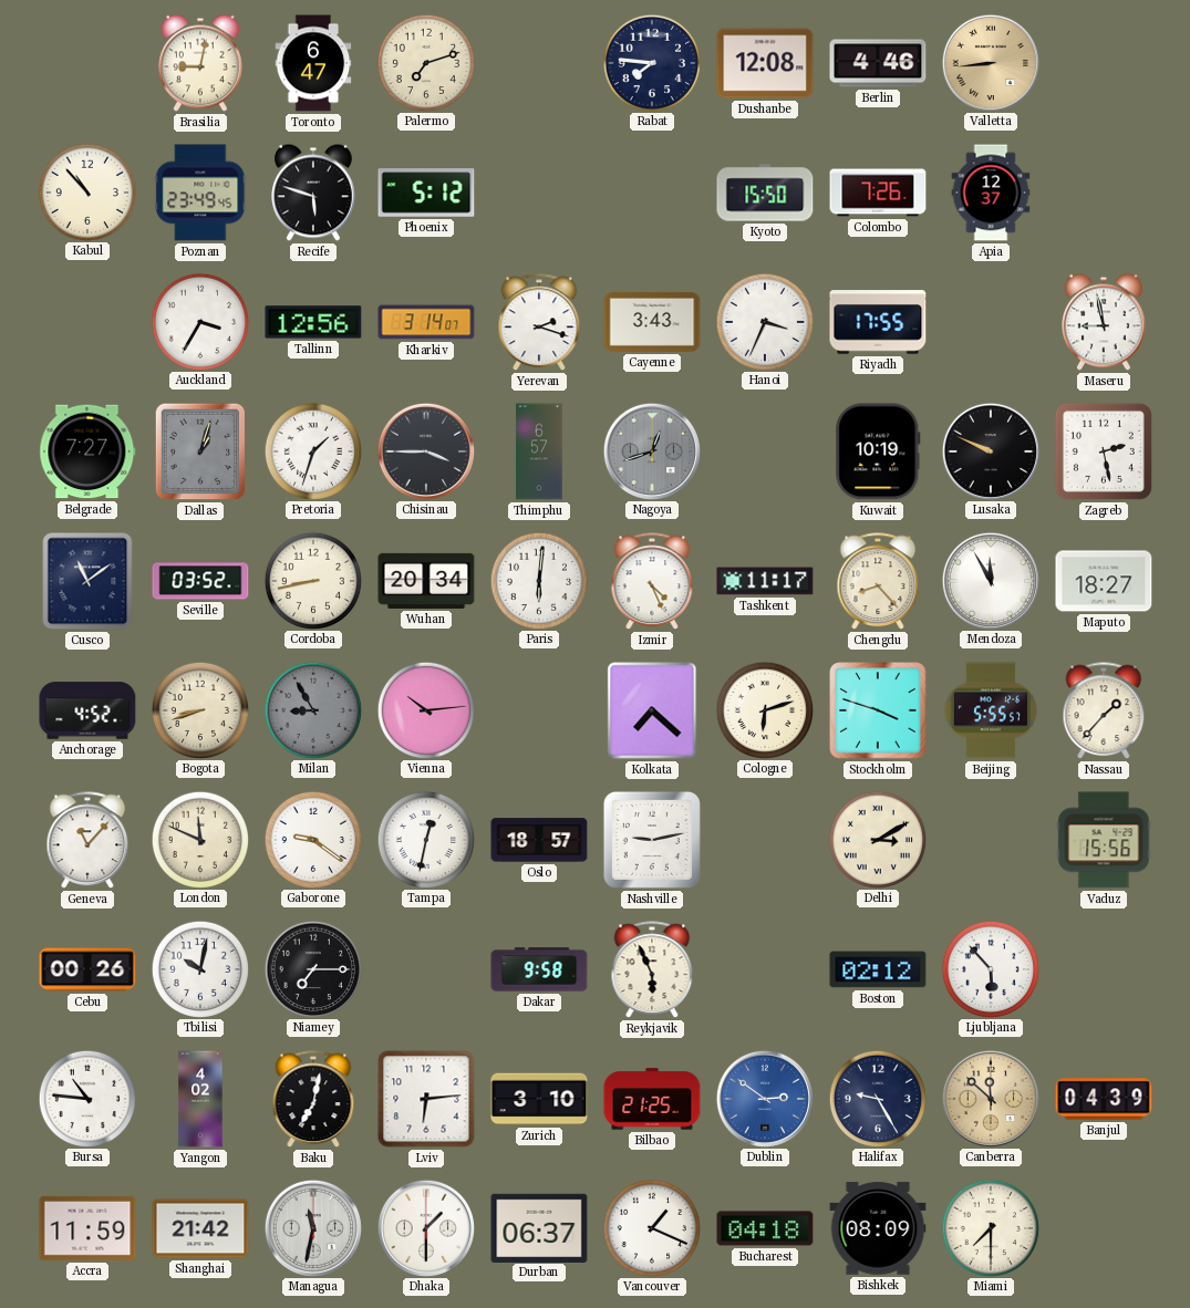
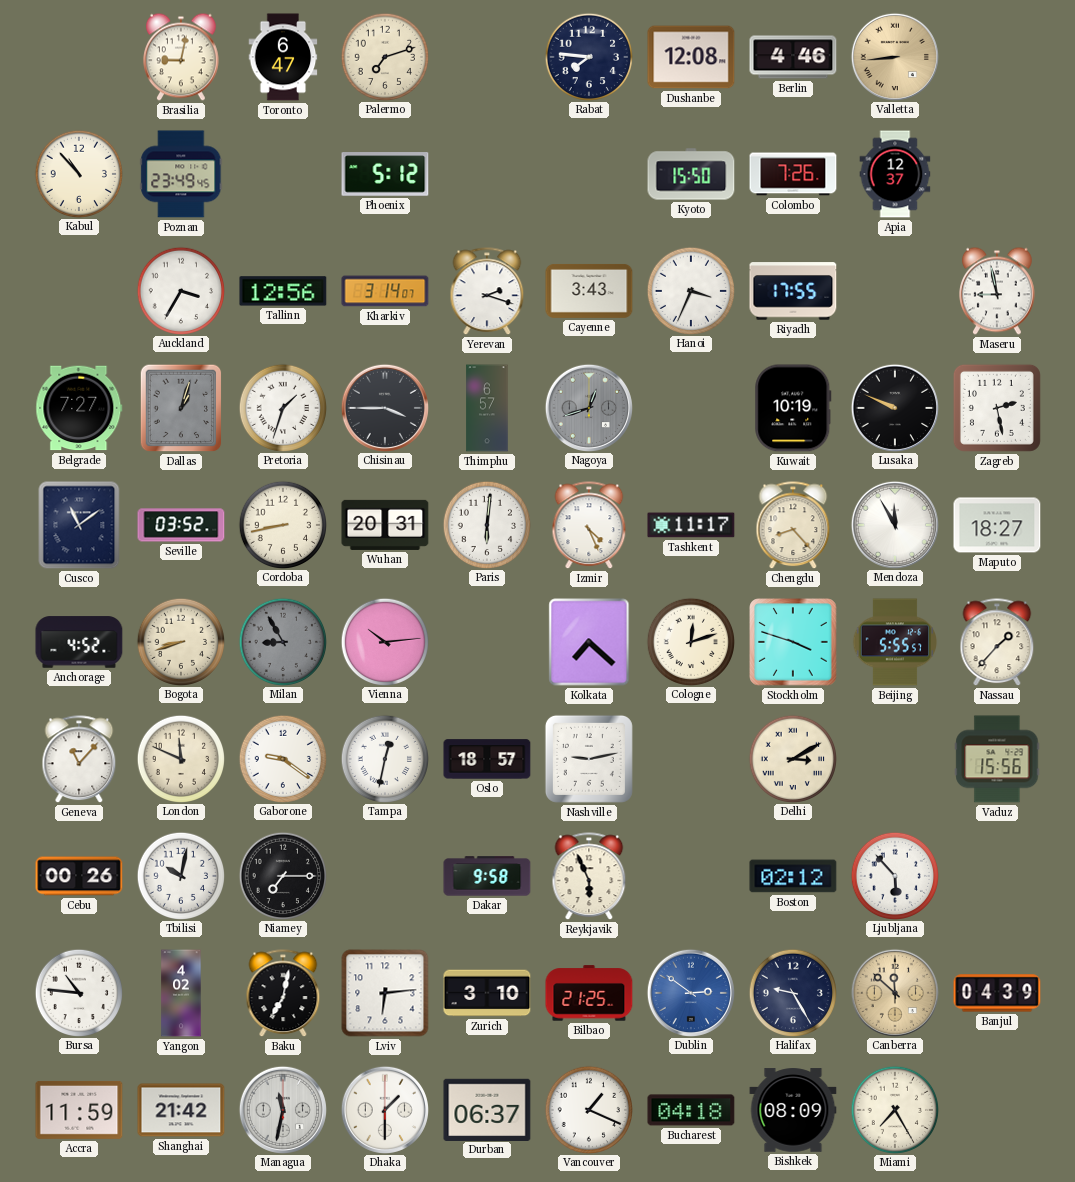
Recife: 5:48 -> none
Wuhan: 20:34 -> 20:31
Cologne: 6:12 -> 12:12
Miami: 7:30 -> 7:25
